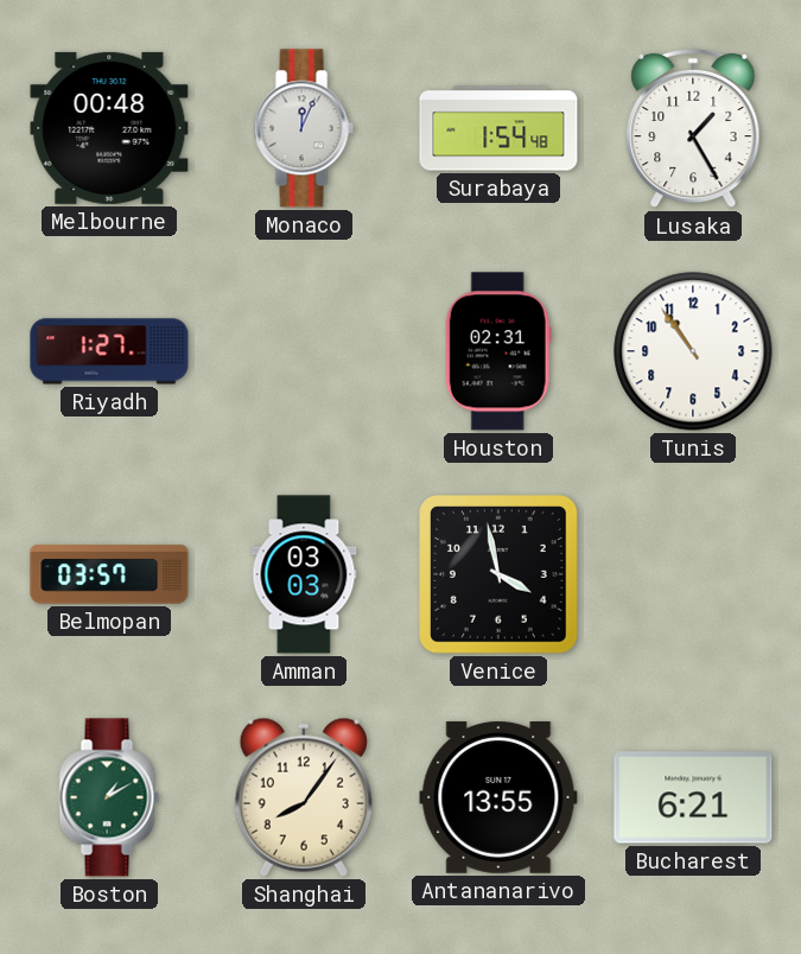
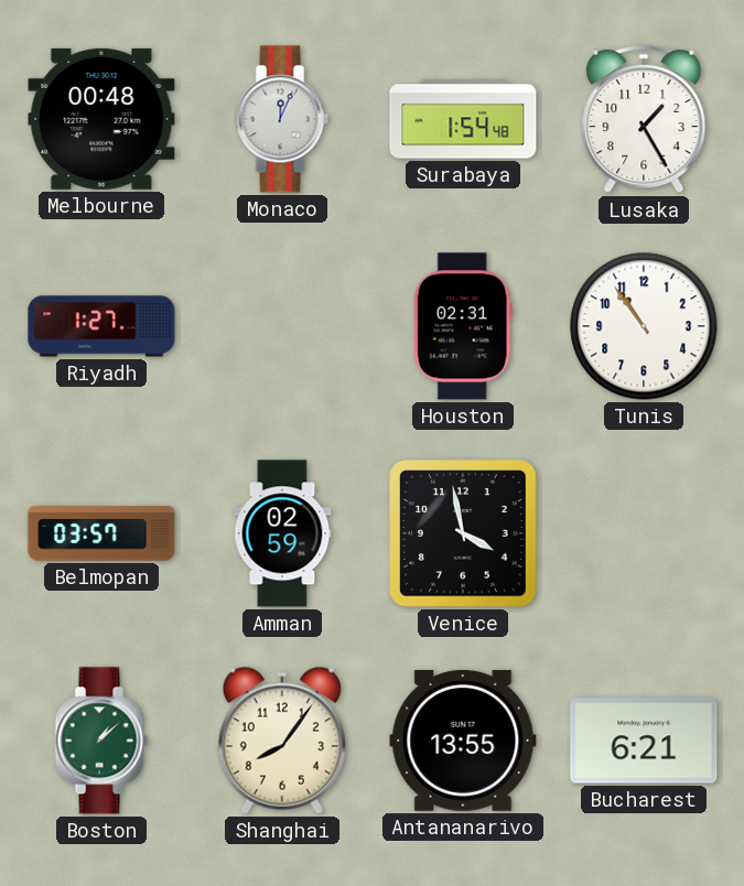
Amman: 03:03 -> 02:59
Boston: 1:10 -> 1:08
